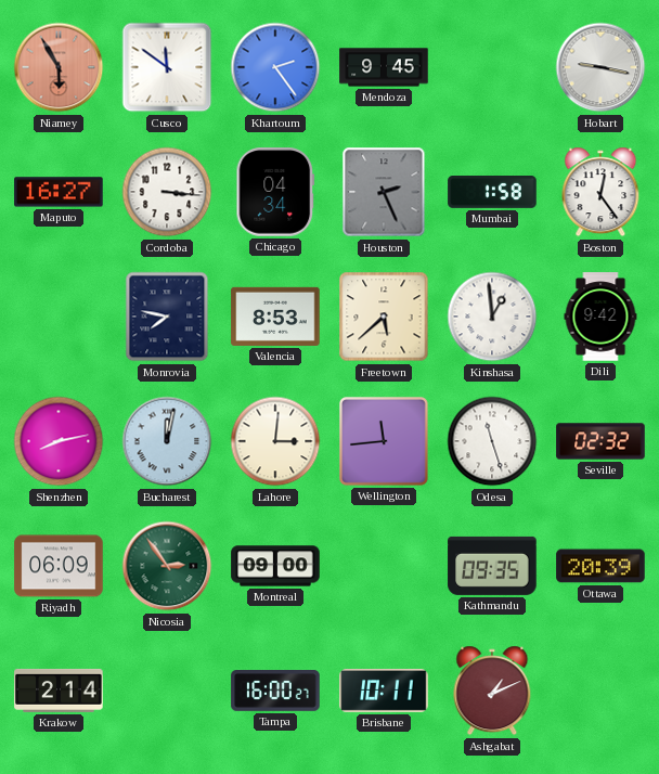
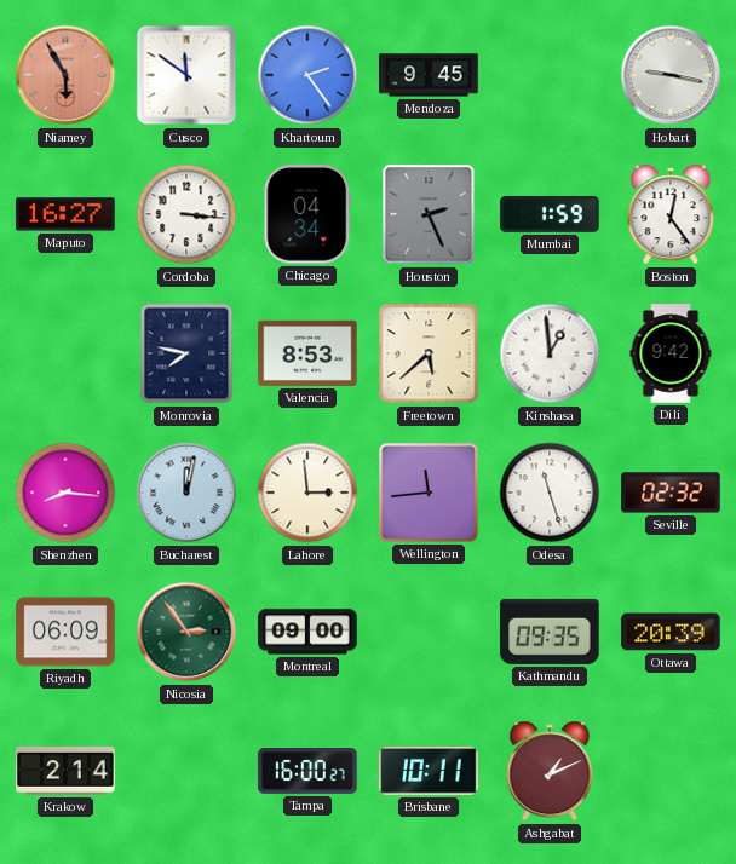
Mumbai: 1:58 -> 1:59
Shenzhen: 8:13 -> 8:16
Lahore: 3:01 -> 2:59
